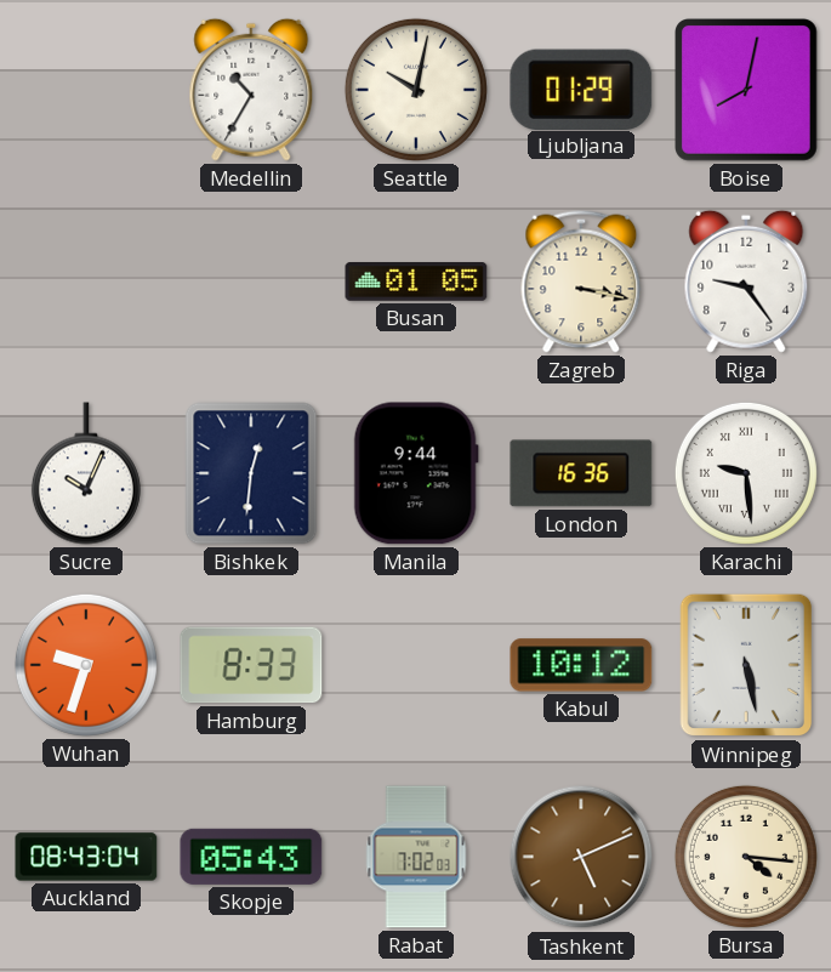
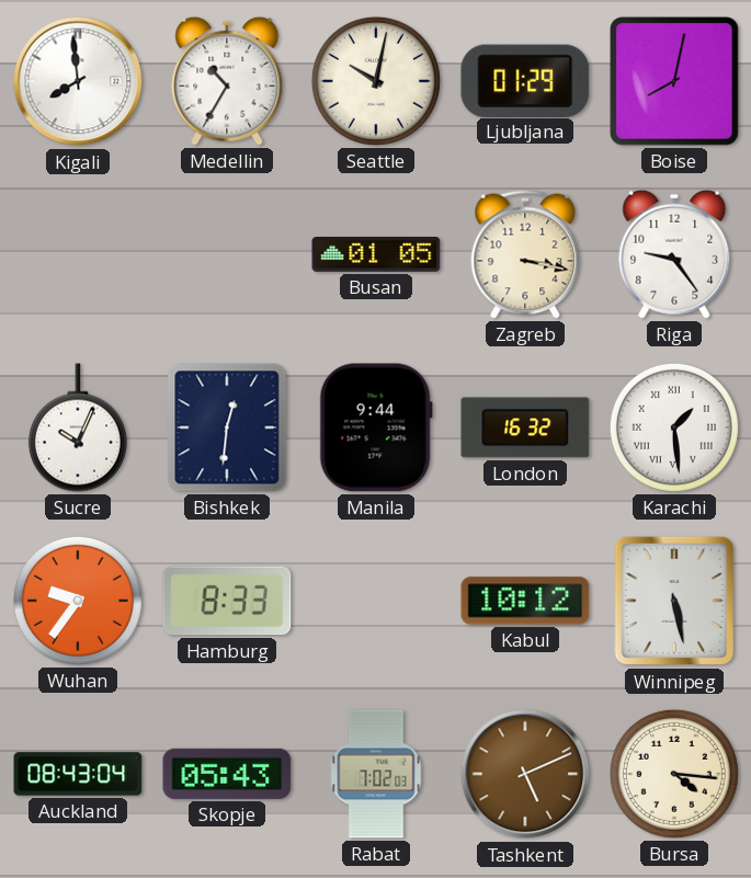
Kigali: none -> 7:59
London: 16:36 -> 16:32
Karachi: 9:29 -> 1:29
Wuhan: 9:33 -> 9:36
